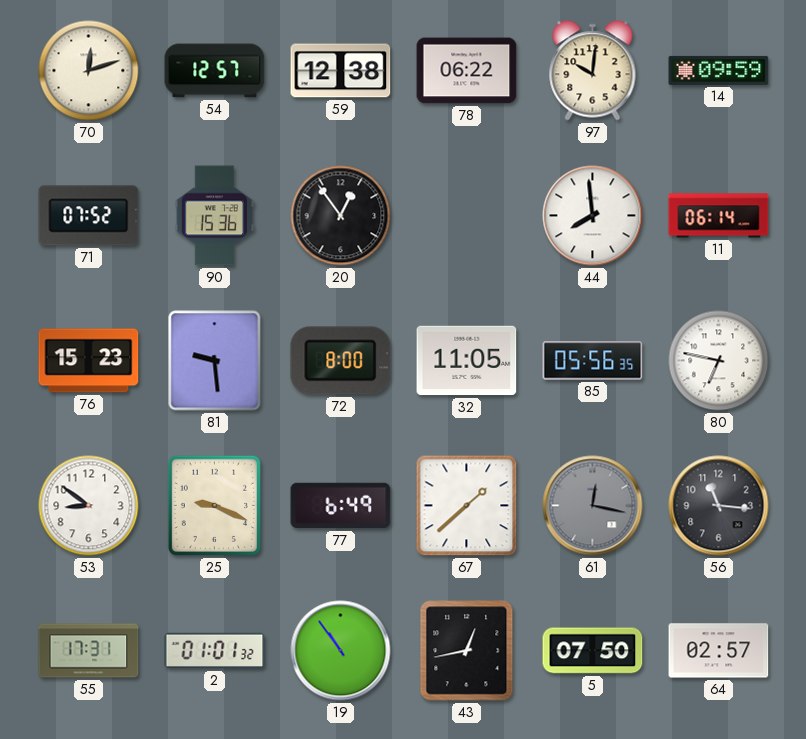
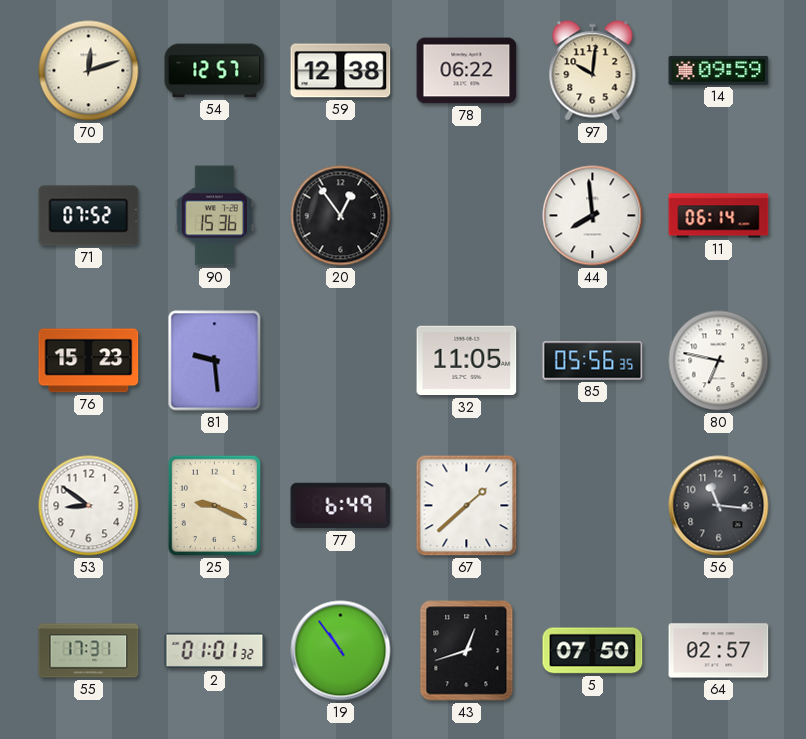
72: 8:00 -> none
61: 12:17 -> none
43: 12:43 -> 12:42
